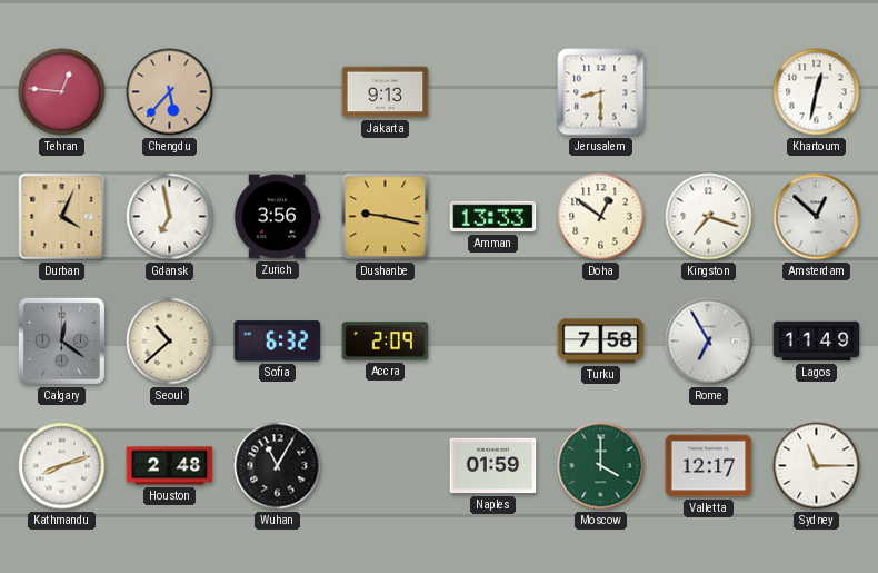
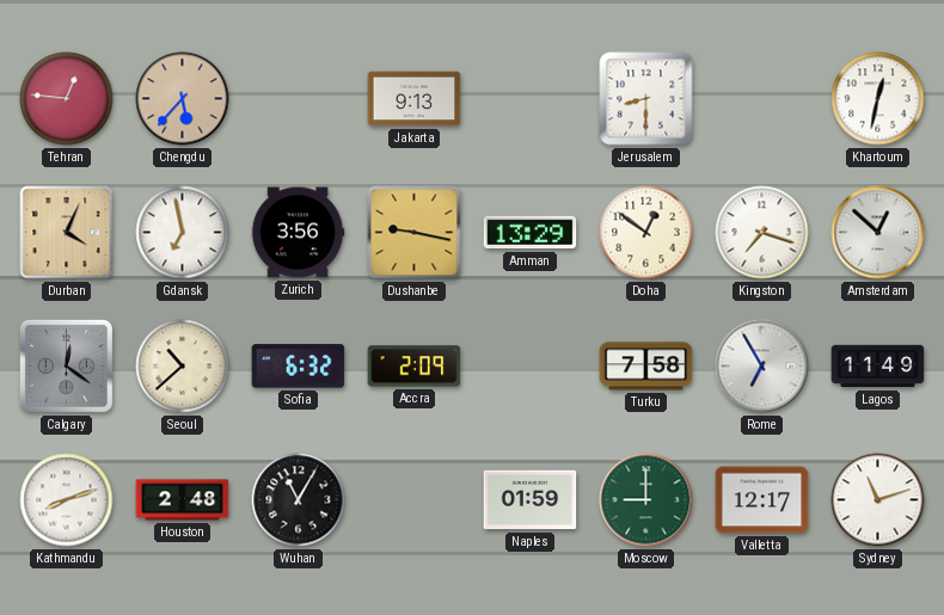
Amman: 13:33 -> 13:29
Moscow: 4:00 -> 9:00
Sydney: 11:15 -> 11:12
